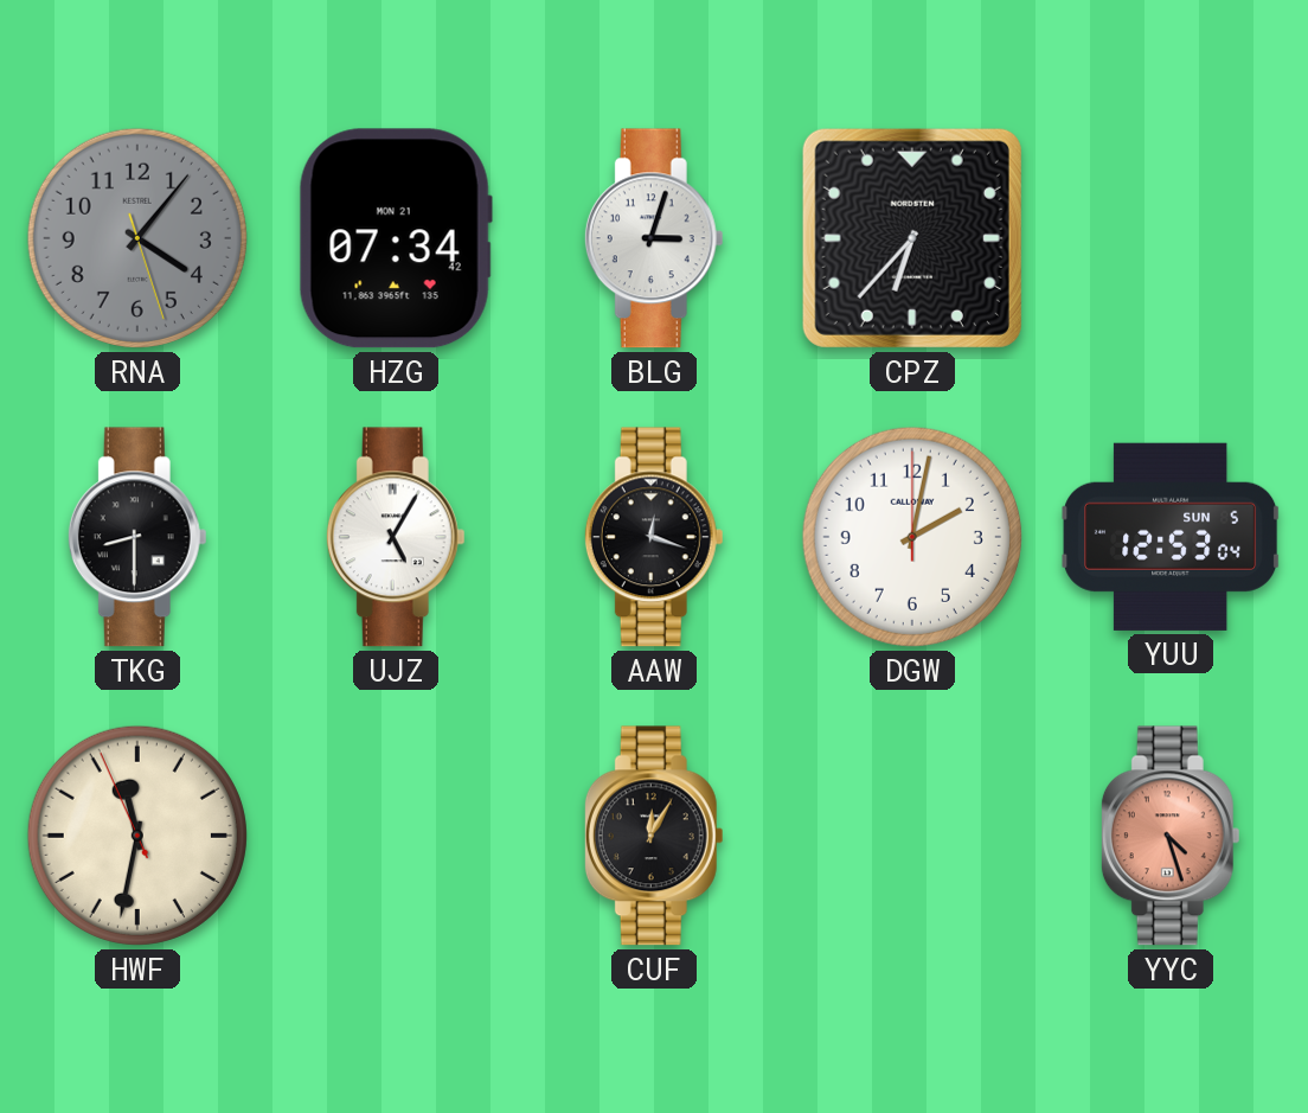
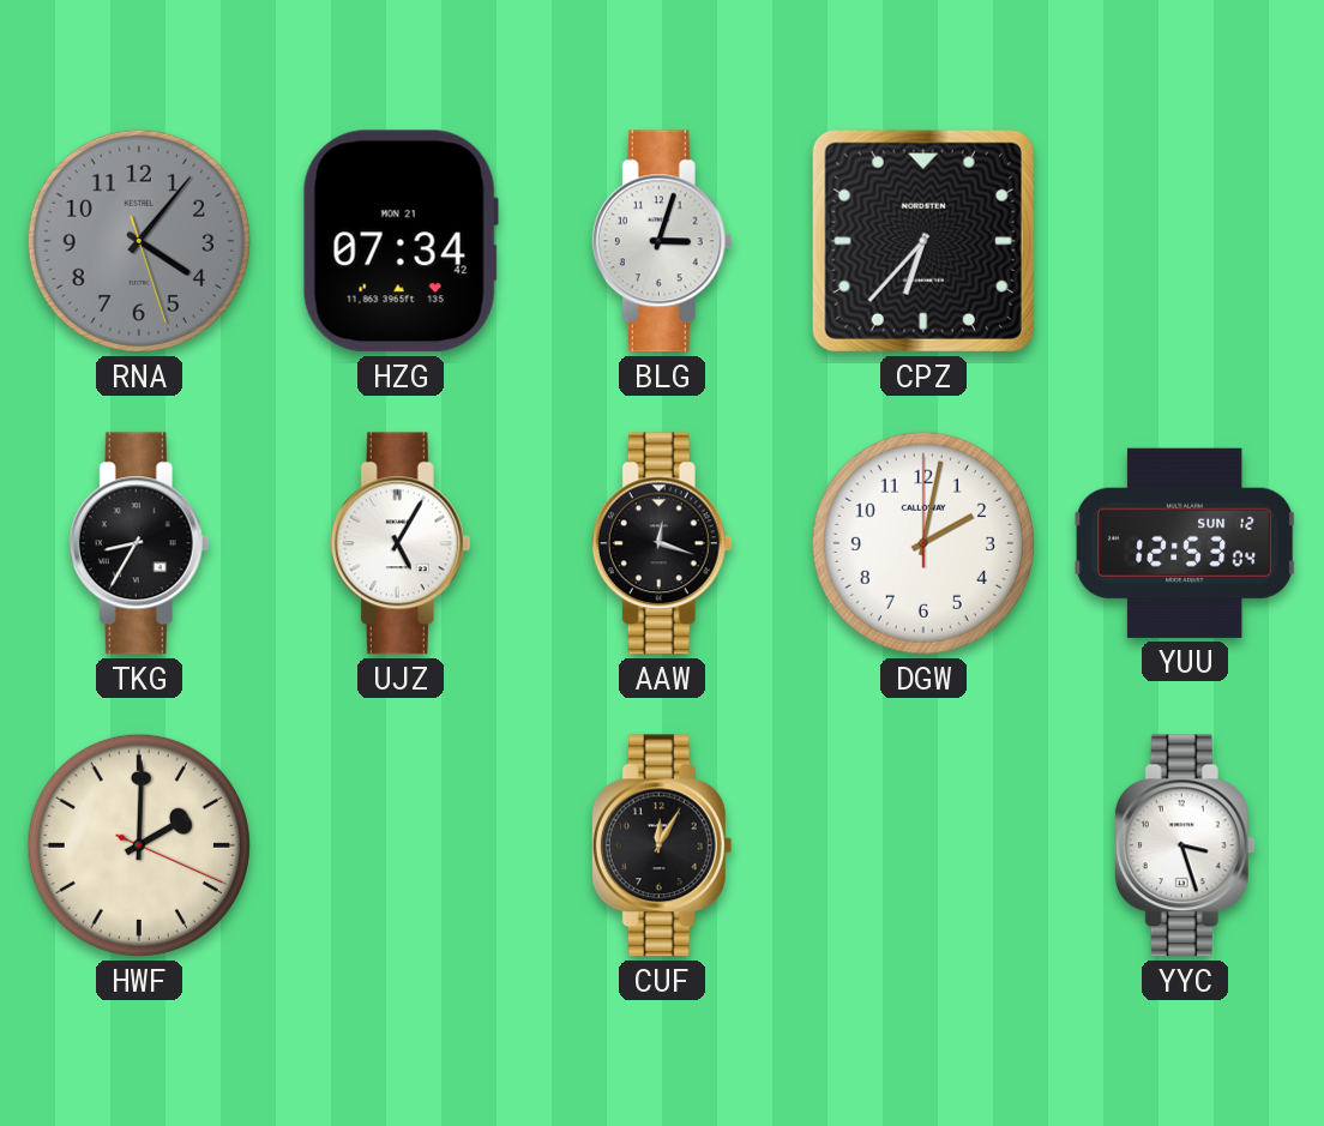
TKG: 8:30 -> 8:35
YUU date: SUN 5 -> SUN 12
HWF: 11:31 -> 2:00
YYC: 4:27 -> 3:27
YYC dial: salmon -> white
